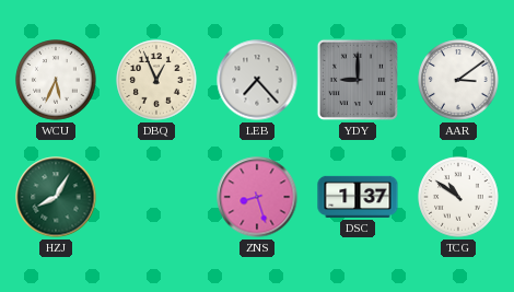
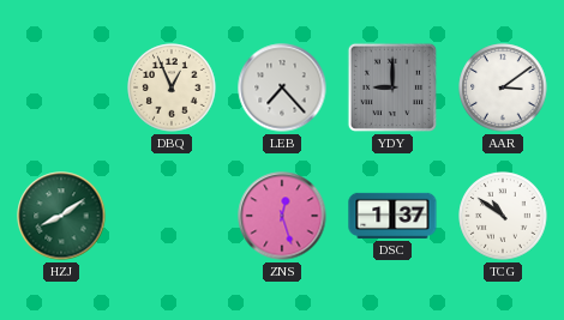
WCU: 5:34 -> none
HZJ: 8:05 -> 8:09
ZNS: 8:27 -> 12:27
